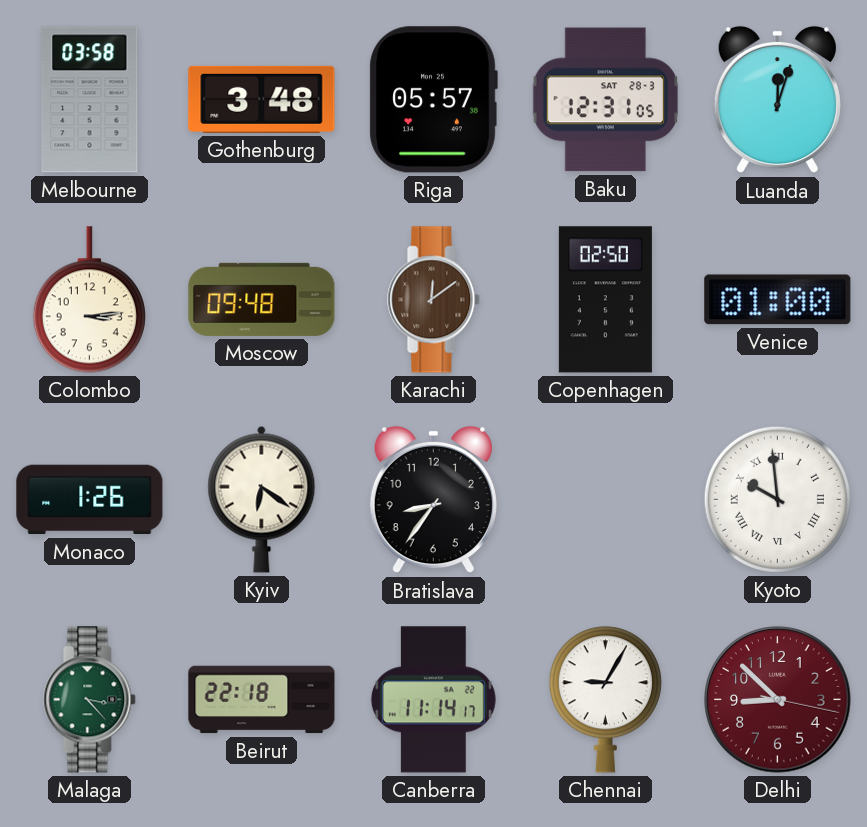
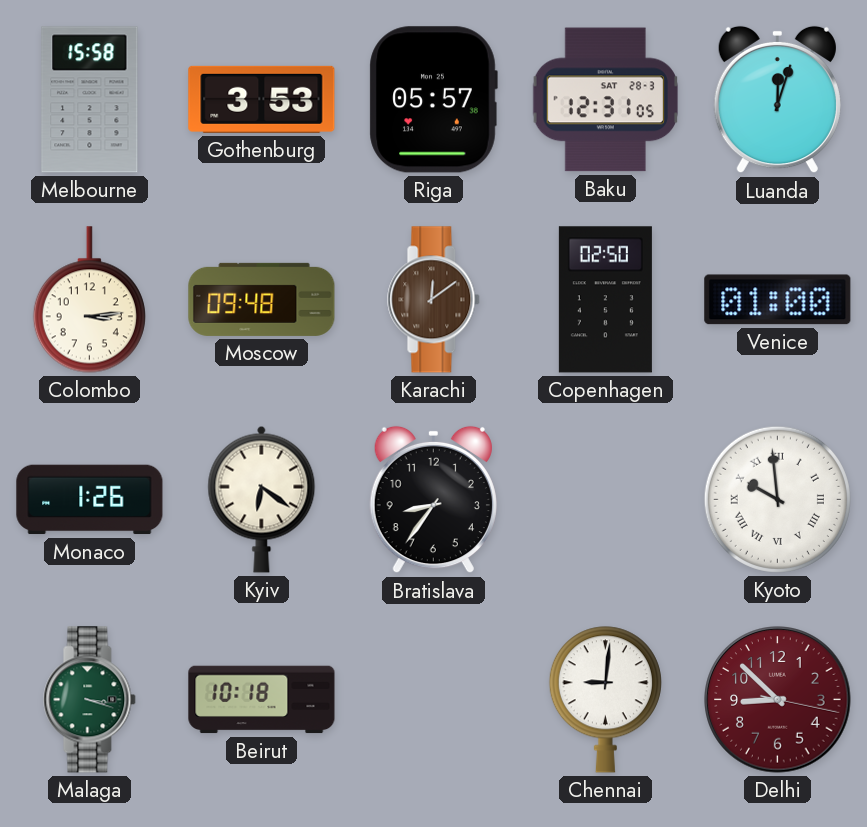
Melbourne: 03:58 -> 15:58
Gothenburg: 3:48 -> 3:53
Malaga: 3:23 -> 3:18
Beirut: 22:18 -> 10:18
Canberra: 11:14 -> none
Chennai: 9:05 -> 9:01
